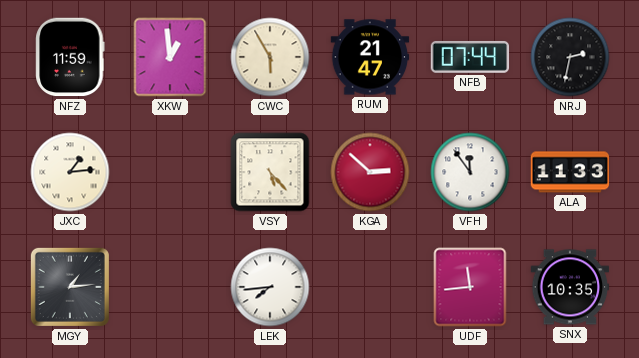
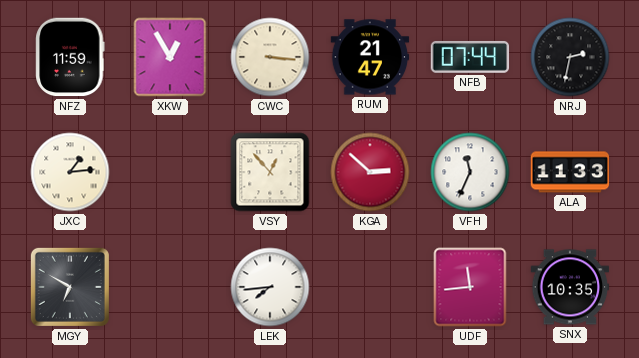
XKW: 12:59 -> 12:55
CWC: 5:55 -> 3:16
VSY: 5:23 -> 12:53
VFH: 11:54 -> 11:34
MGY: 1:14 -> 6:50
